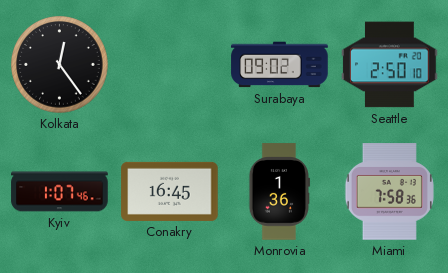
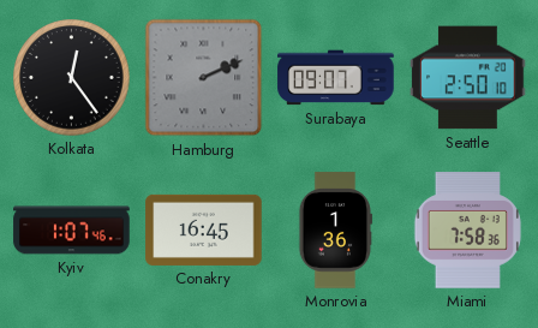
Hamburg: none -> 2:11
Surabaya: 09:02 -> 09:07
